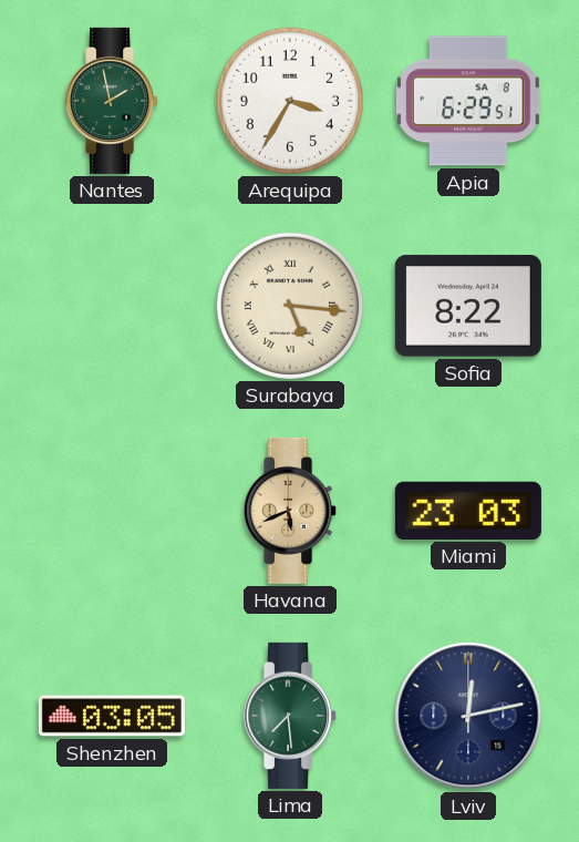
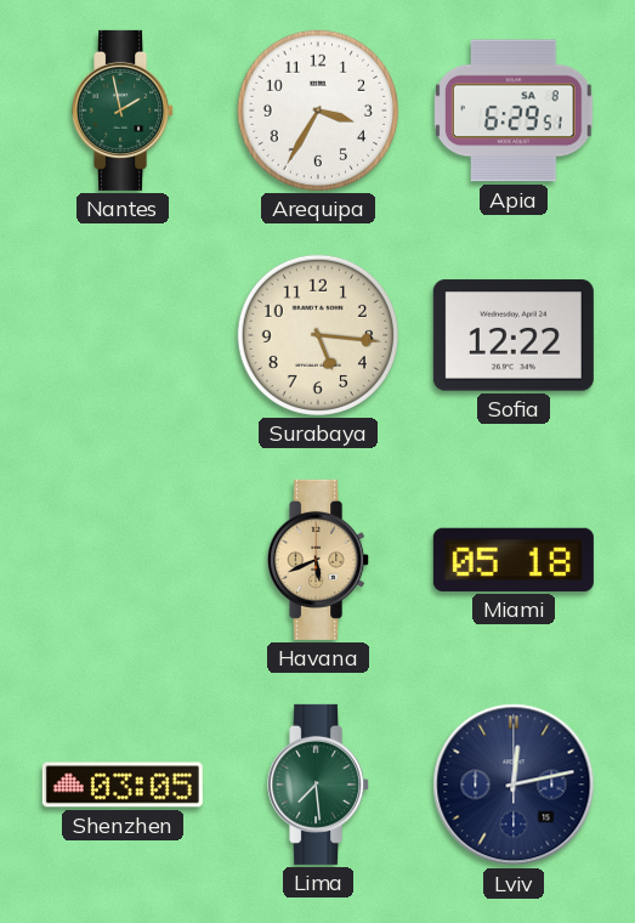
Surabaya numerals: Roman -> Arabic
Sofia: 8:22 -> 12:22
Miami: 23:03 -> 05:18
